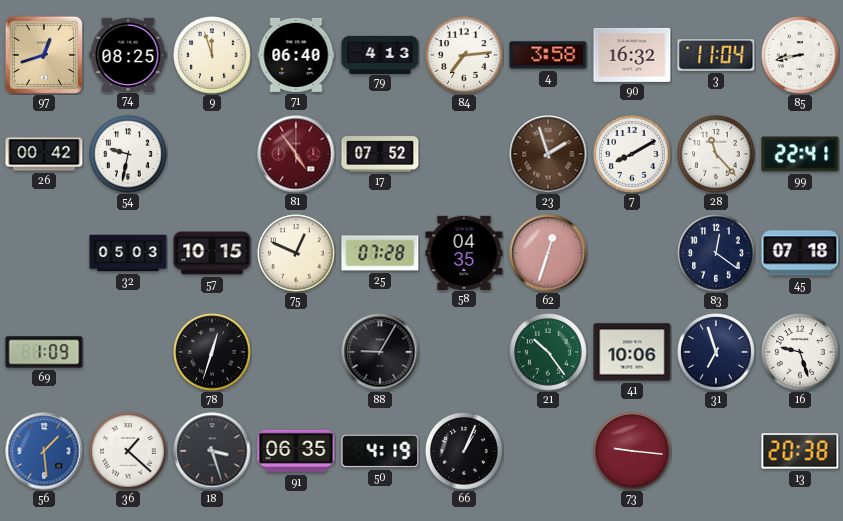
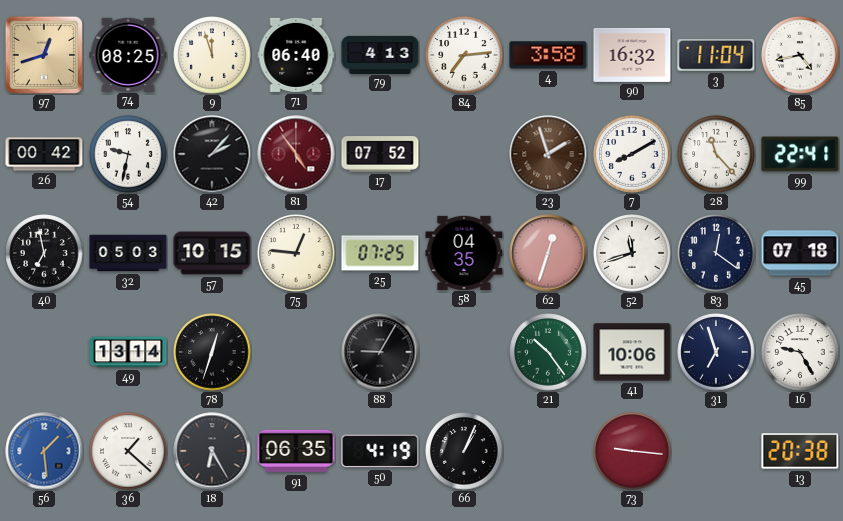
85: 8:43 -> 4:43
42: none -> 2:07
40: none -> 6:58
75: 12:49 -> 12:46
25: 07:28 -> 07:25
52: none -> 11:42
69: 1:09 -> none
49: none -> 13:14
16: 9:27 -> 9:25
18: 3:27 -> 6:25
